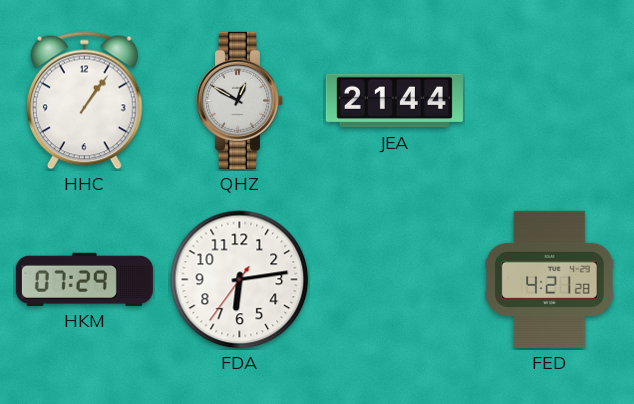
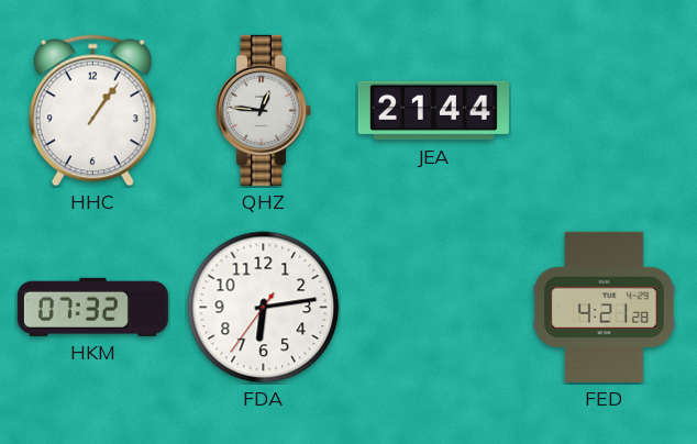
QHZ: 12:50 -> 12:46
HKM: 07:29 -> 07:32
